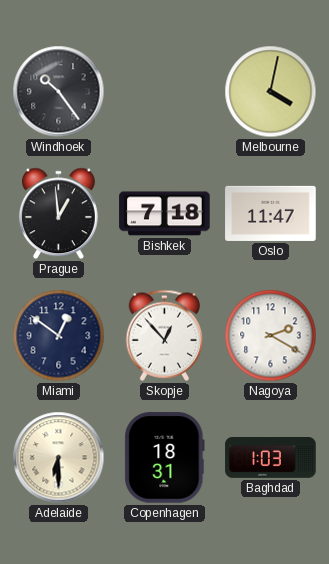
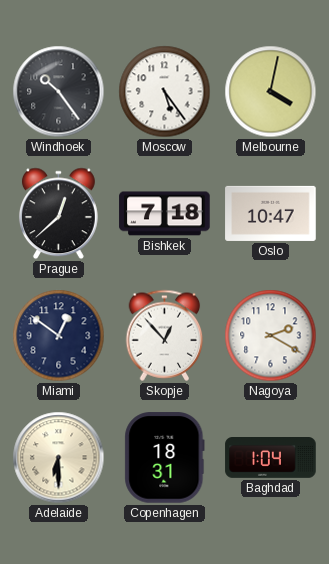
Moscow: none -> 5:24
Prague: 12:59 -> 12:38
Oslo: 11:47 -> 10:47
Baghdad: 1:03 -> 1:04
